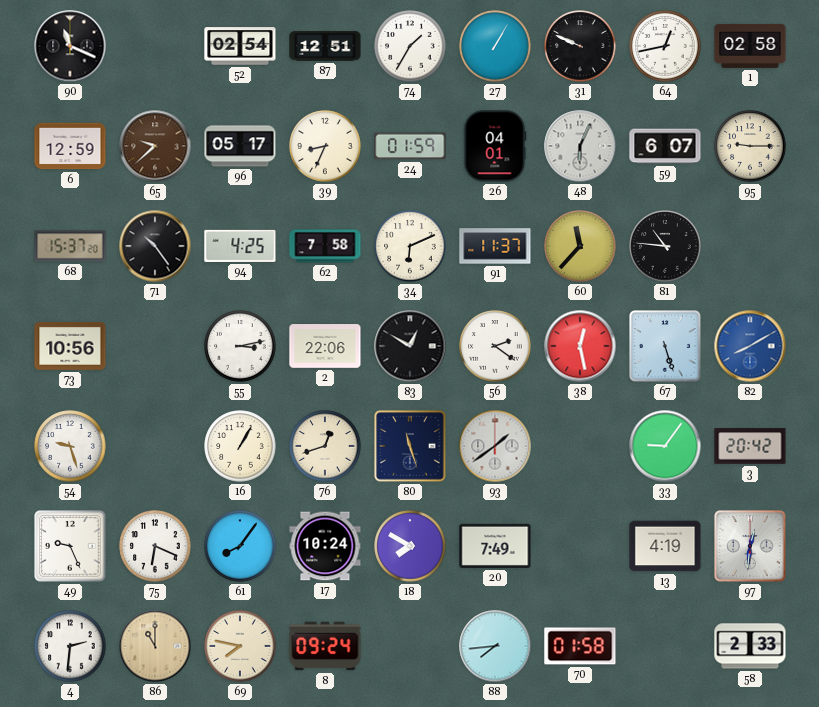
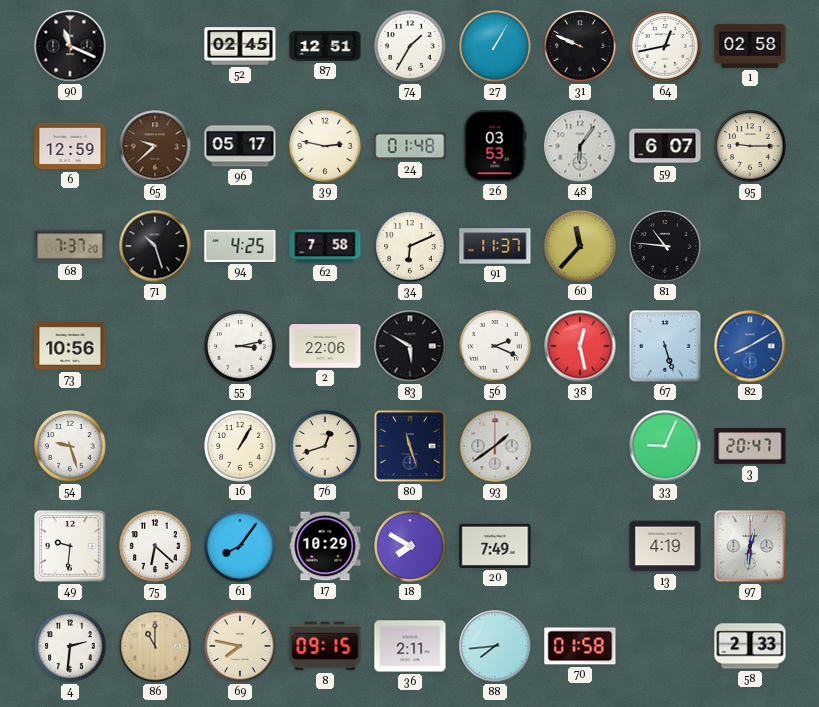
52: 02:54 -> 02:45
39: 8:34 -> 2:47
24: 01:59 -> 01:48
26: 04:01 -> 03:53
48: 6:04 -> 6:06
68: 15:37 -> 7:37
71: 10:24 -> 10:27
83: 12:50 -> 5:50
56: 2:21 -> 2:19
33: 9:06 -> 9:04
3: 20:42 -> 20:47
49: 9:26 -> 9:31
75: 6:19 -> 6:22
17: 10:24 -> 10:29
8: 09:24 -> 09:15
36: none -> 2:11
